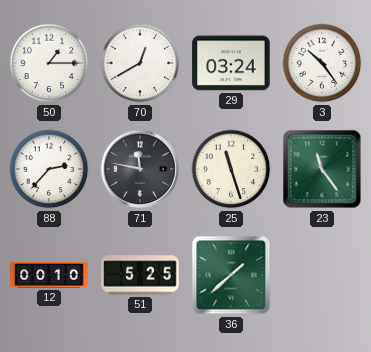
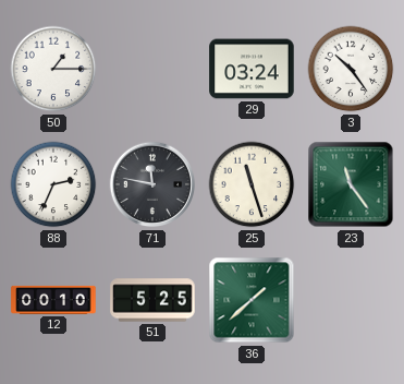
70: 12:40 -> none
88: 2:37 -> 2:34
